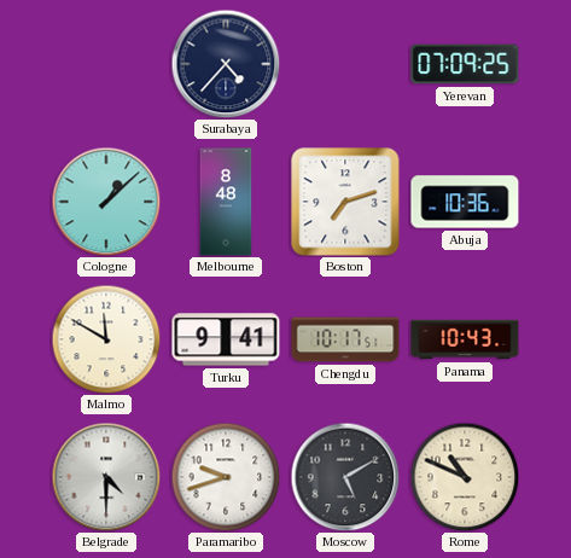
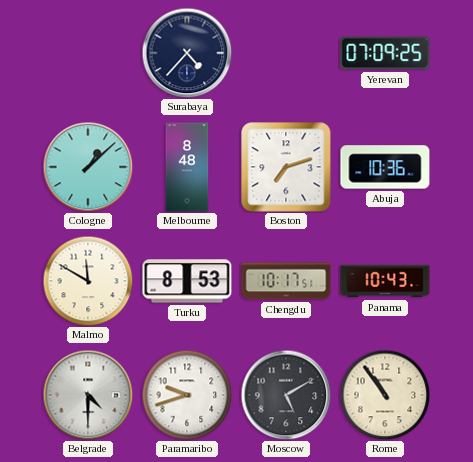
Turku: 9:41 -> 8:53
Rome: 10:49 -> 10:54
